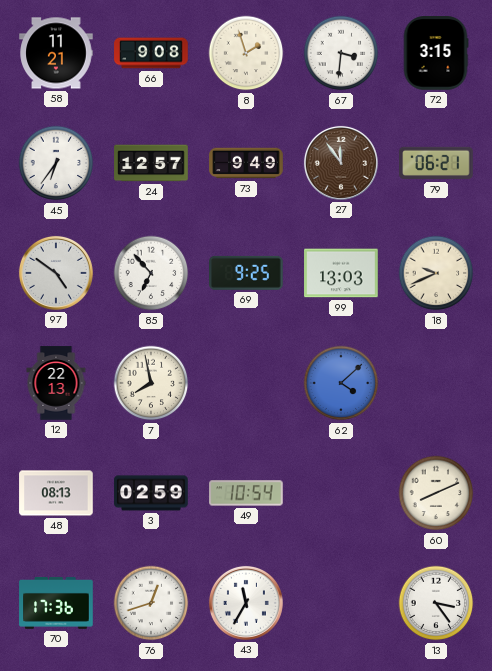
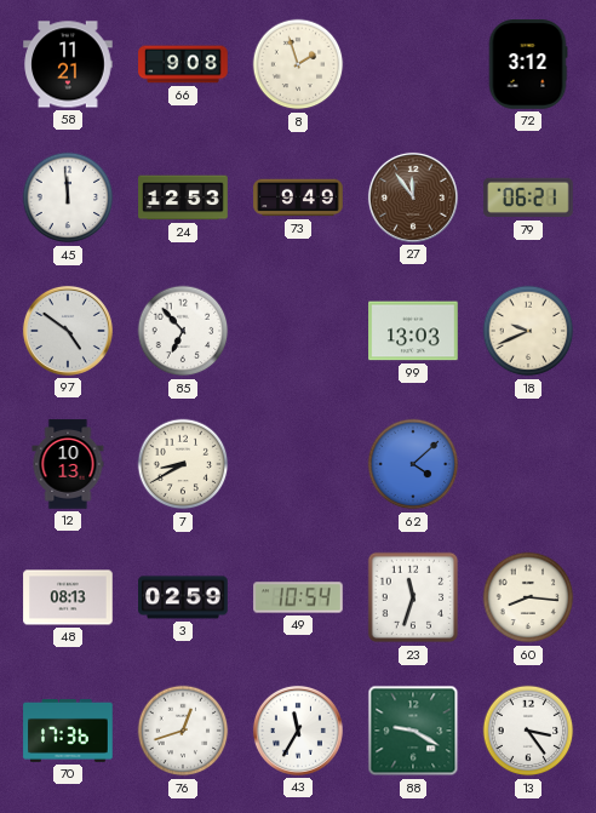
67: 3:31 -> none
72: 3:15 -> 3:12
45: 6:36 -> 11:59
24: 12:57 -> 12:53
69: 9:25 -> none
12: 22:13 -> 10:13
7: 7:58 -> 8:40
23: none -> 11:33
60: 8:11 -> 8:16
88: none -> 9:20
